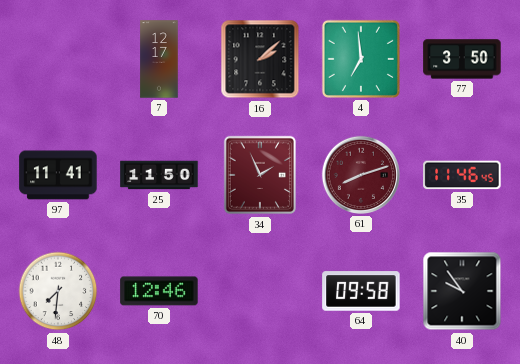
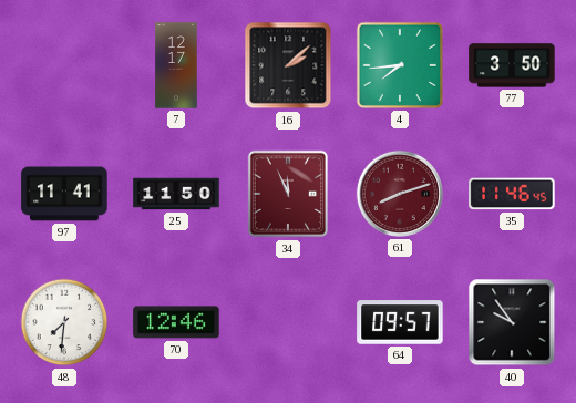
4: 6:59 -> 7:44
34: 1:56 -> 11:56
64: 09:58 -> 09:57
